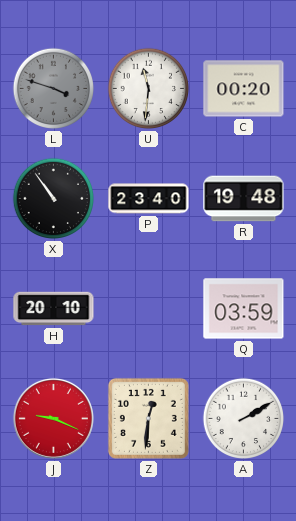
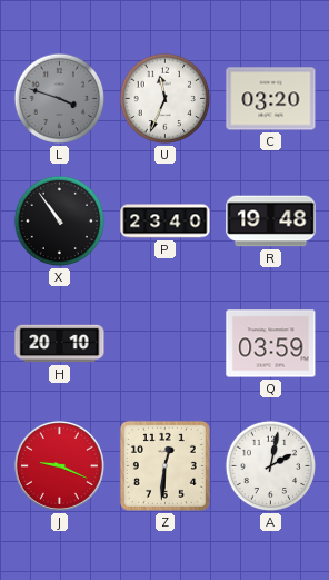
U: 11:31 -> 11:34
C: 00:20 -> 03:20
A: 2:10 -> 2:02
